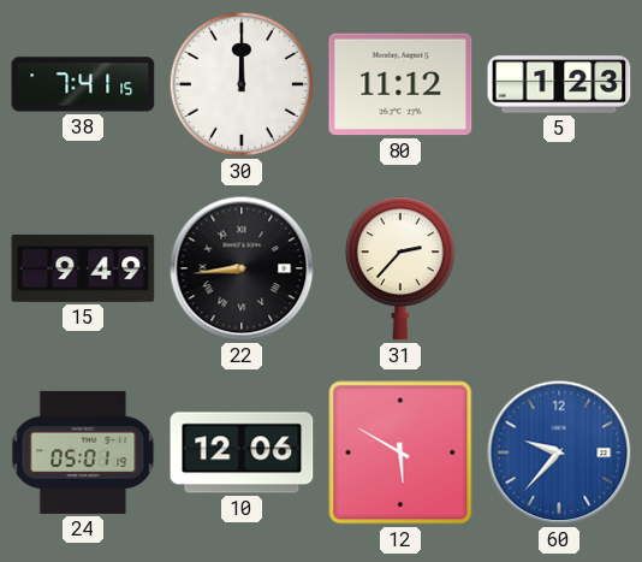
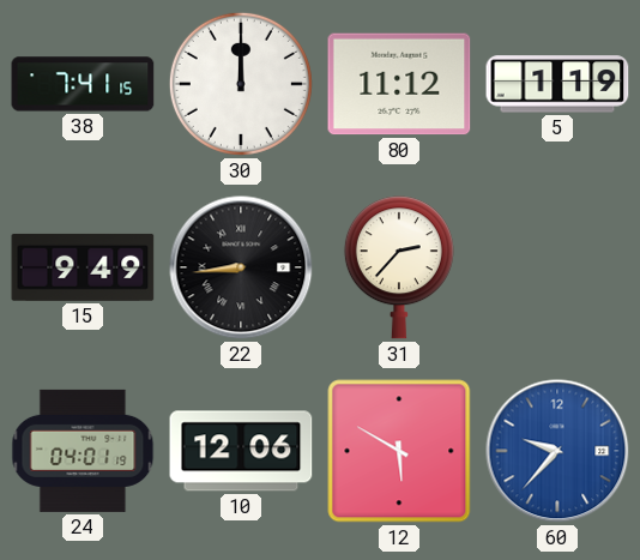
5: 1:23 -> 1:19
24: 05:01 -> 04:01
